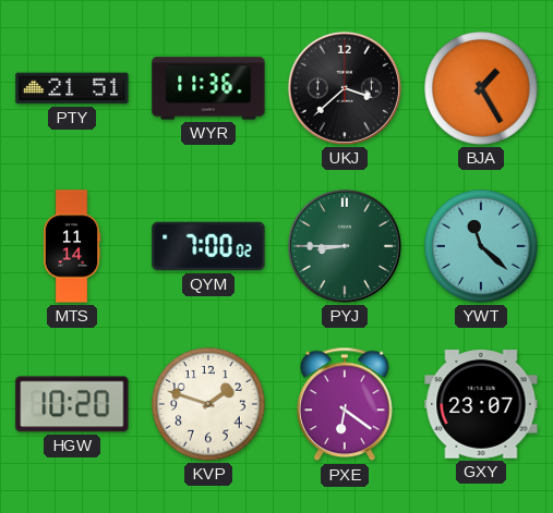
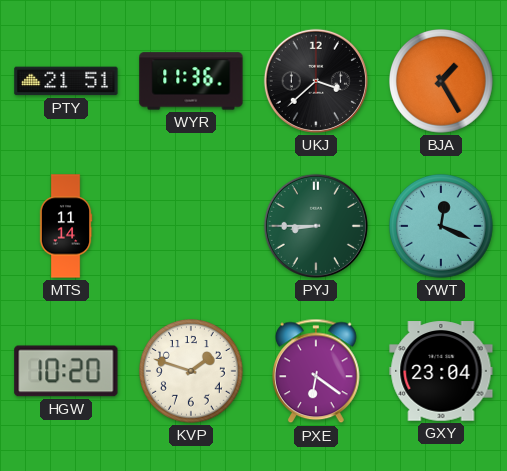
QYM: 7:00 -> none
YWT: 11:22 -> 12:19
GXY: 23:07 -> 23:04
